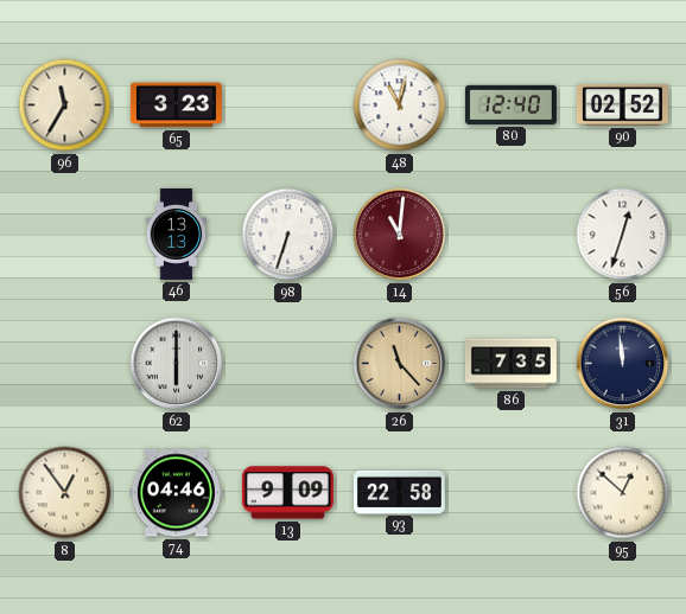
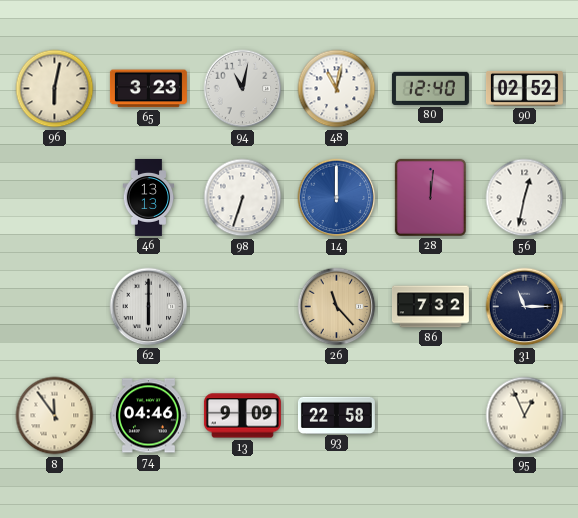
96: 11:35 -> 6:02
94: none -> 11:02
14: 11:01 -> 12:00
14 dial: burgundy -> blue
28: none -> 12:01
56: 12:33 -> 12:32
86: 7:35 -> 7:32
31: 11:59 -> 11:15
8: 12:54 -> 11:54
95: 12:52 -> 12:56
